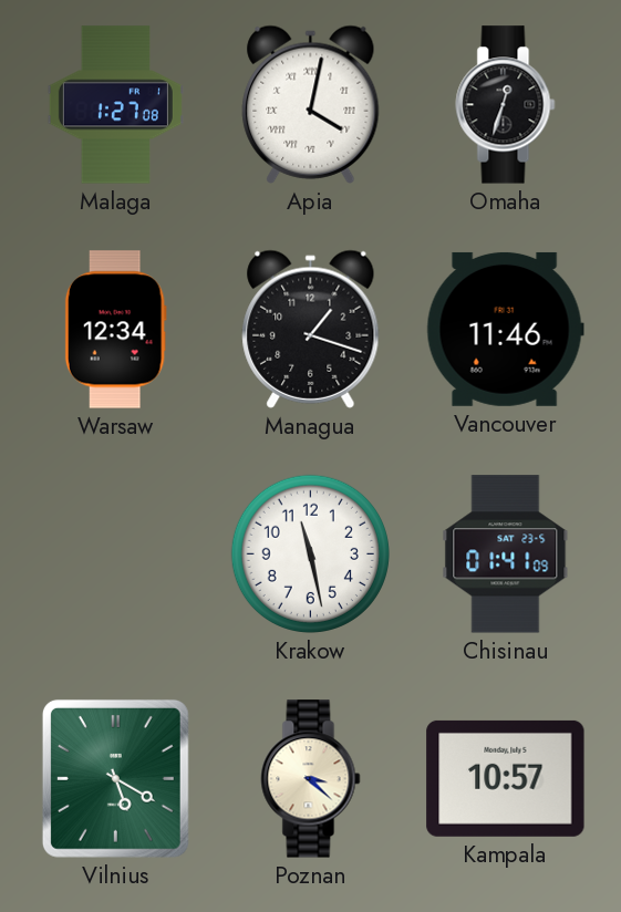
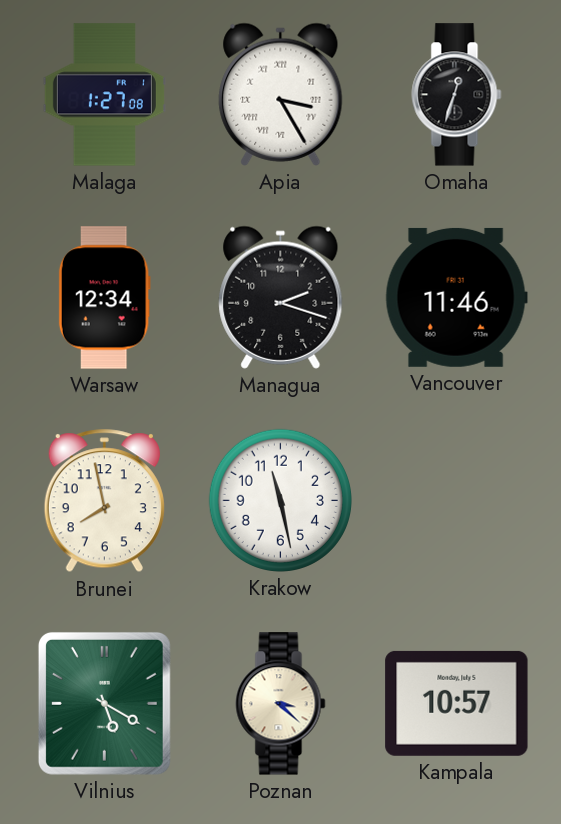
Apia: 4:02 -> 3:25
Managua: 1:18 -> 2:18
Brunei: none -> 7:58
Chisinau: 01:41 -> none
